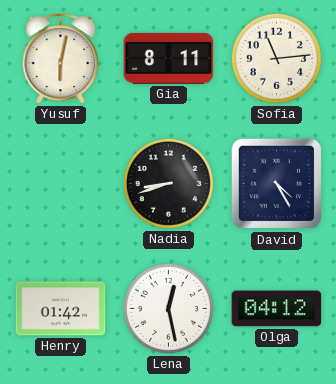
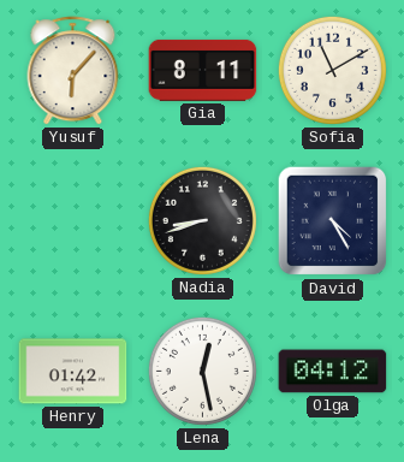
Yusuf: 6:02 -> 6:07
Sofia: 11:14 -> 11:10
